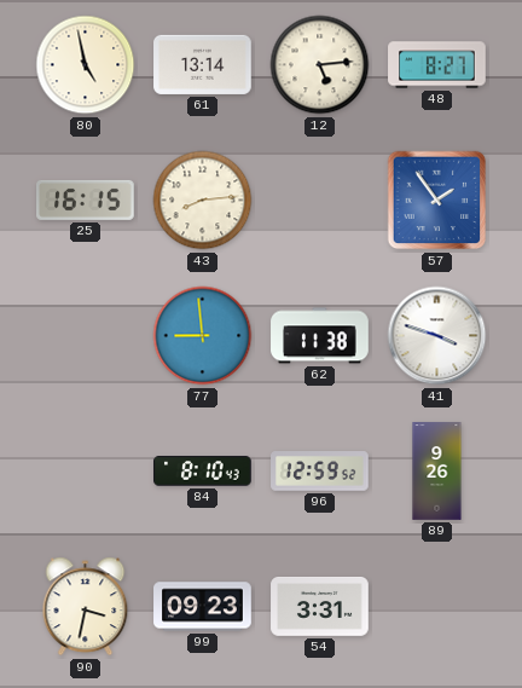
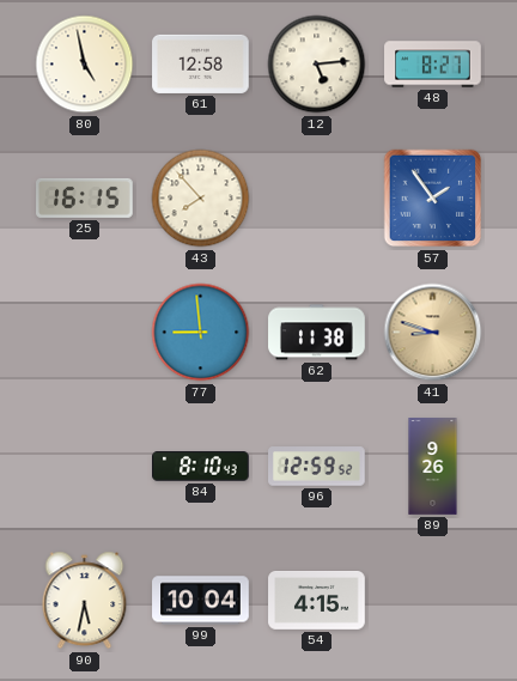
61: 13:14 -> 12:58
43: 8:14 -> 7:53
41: 3:48 -> 8:48
41 dial: white -> champagne
90: 3:32 -> 5:32
99: 09:23 -> 10:04
54: 3:31 -> 4:15
